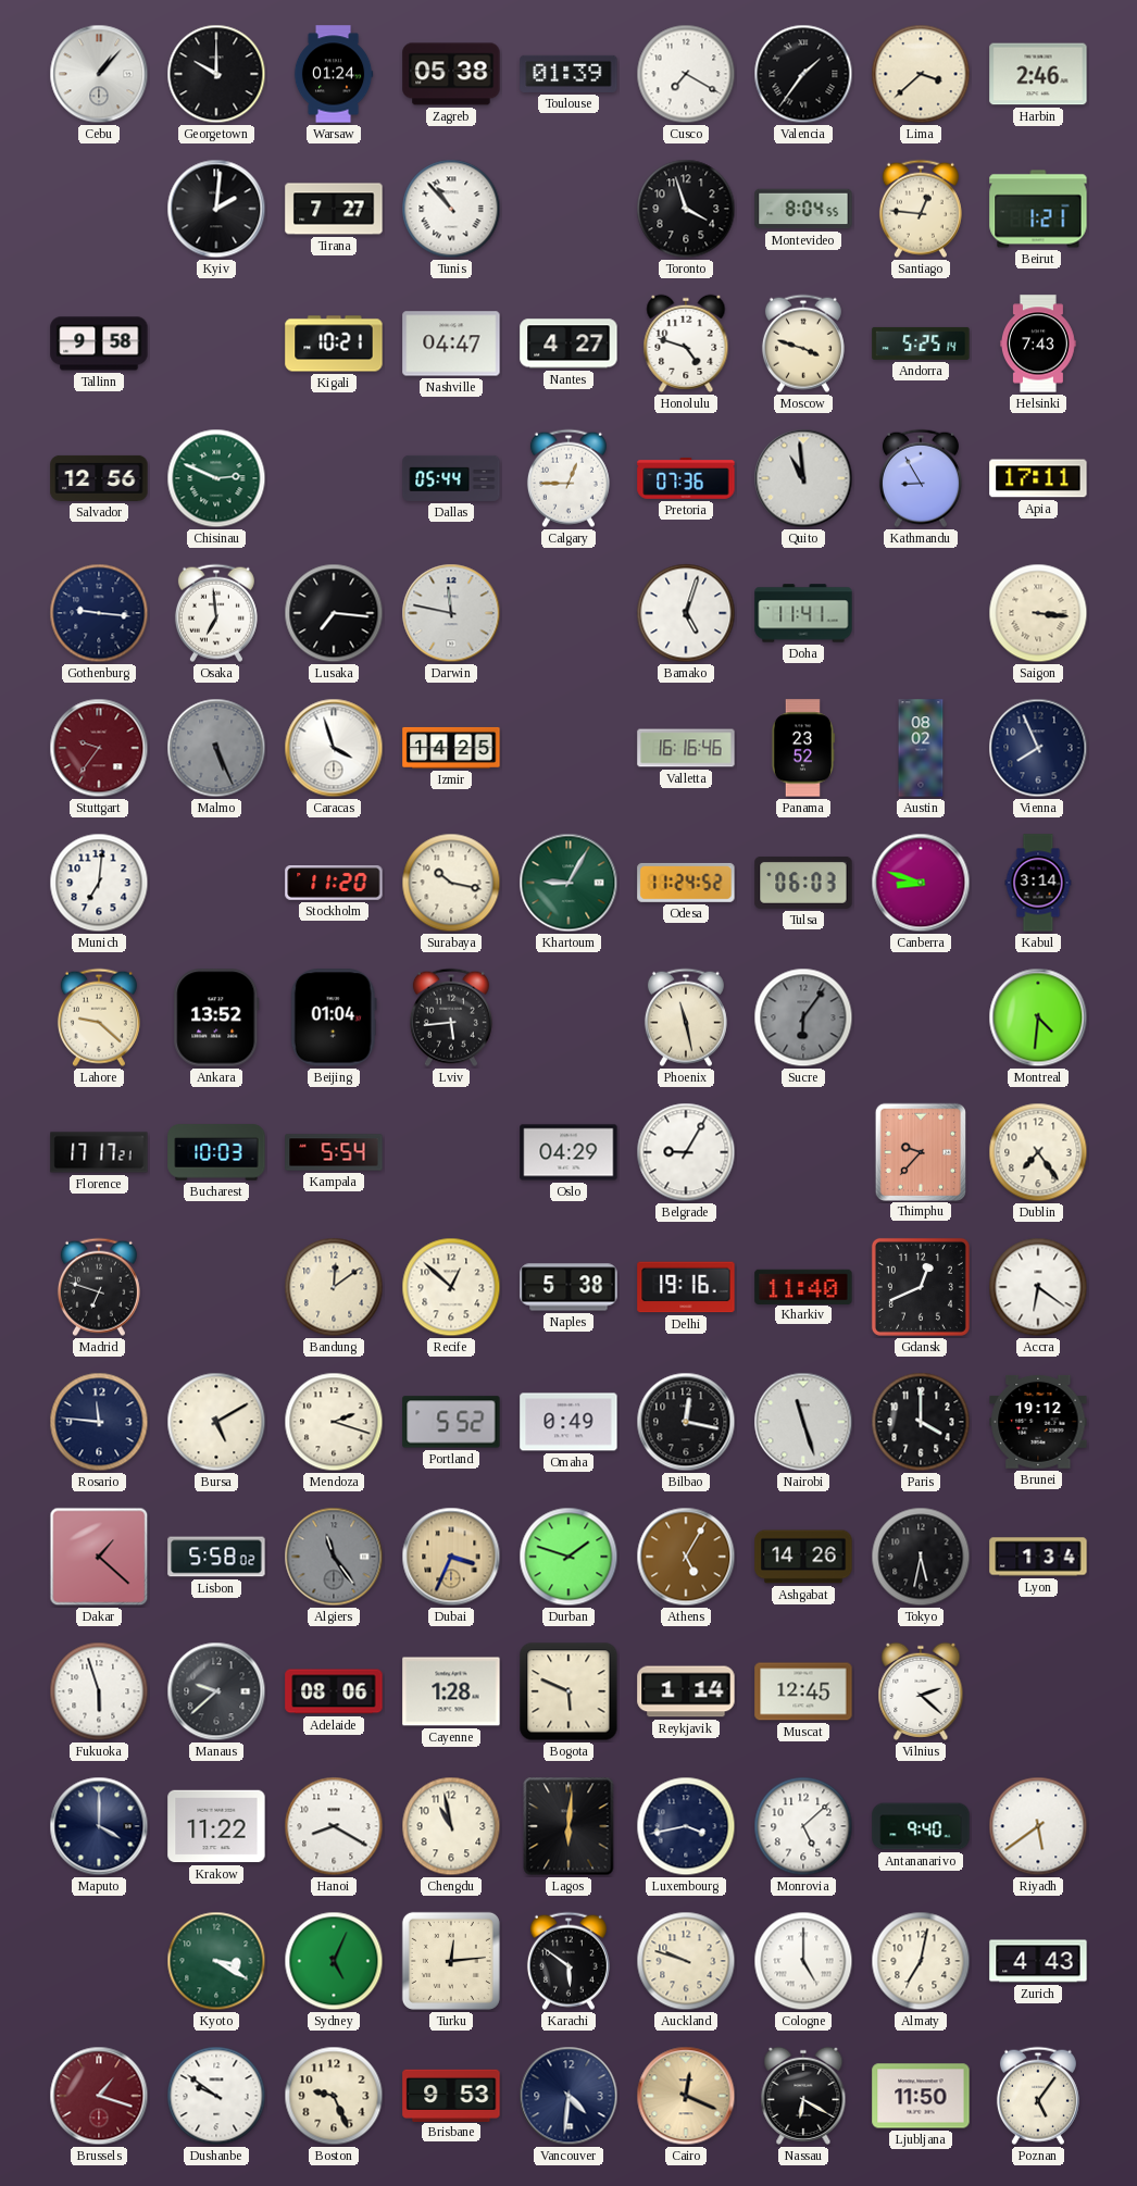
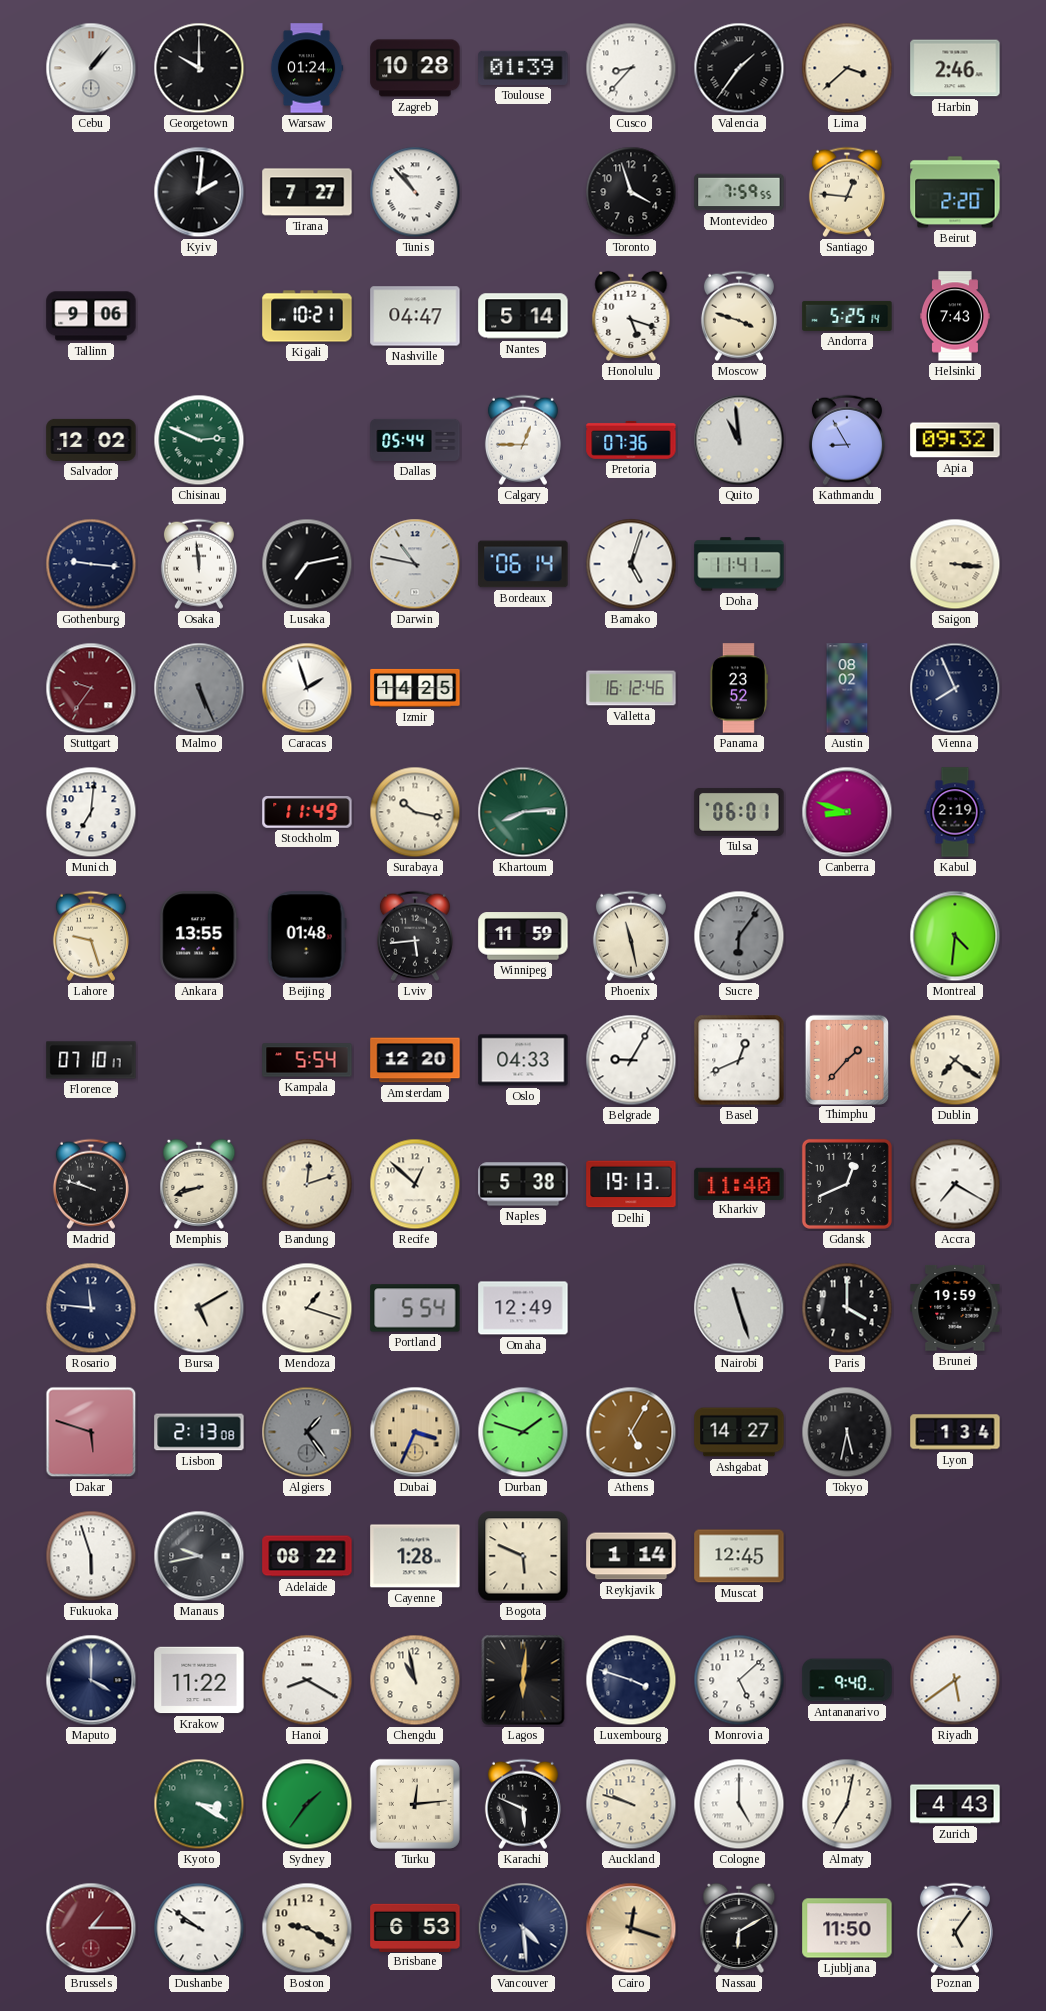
Zagreb: 05:38 -> 10:28
Cusco: 7:20 -> 8:37
Montevideo: 8:04 -> 7:59
Beirut: 1:21 -> 2:20
Tallinn: 9:58 -> 9:06
Nantes: 4:27 -> 5:14
Honolulu: 4:48 -> 5:18
Salvador: 12:56 -> 12:02
Apia: 17:11 -> 09:32
Osaka: 6:59 -> 11:59
Lusaka: 7:16 -> 7:13
Darwin: 11:47 -> 10:47
Bordeaux: none -> 06:14
Caracas: 3:57 -> 1:57
Valletta: 16:16 -> 16:12
Stockholm: 11:20 -> 11:49
Khartoum: 9:05 -> 8:14
Odesa: 11:24 -> none
Tulsa: 06:03 -> 06:01
Kabul: 3:14 -> 2:19
Lahore: 9:22 -> 9:27
Ankara: 13:52 -> 13:55
Beijing: 01:04 -> 01:48
Winnipeg: none -> 11:59
Florence: 17:17 -> 07:10
Bucharest: 10:03 -> none
Amsterdam: none -> 12:20
Oslo: 04:29 -> 04:33
Basel: none -> 12:41
Thimphu: 9:37 -> 1:37
Dublin: 7:24 -> 7:21
Madrid: 6:48 -> 9:48
Memphis: none -> 8:42
Bandung: 12:09 -> 12:12
Delhi: 19:16 -> 19:13
Accra: 6:21 -> 7:20
Mendoza: 2:18 -> 1:18
Portland: 5:52 -> 5:54
Omaha: 0:49 -> 12:49
Bilbao: 12:17 -> none
Brunei: 19:12 -> 19:59
Dakar: 1:22 -> 5:48
Lisbon: 5:58 -> 2:13
Algiers: 11:24 -> 1:24
Ashgabat: 14:26 -> 14:27
Manaus: 9:38 -> 9:43
Adelaide: 08:06 -> 08:22
Vilnius: 2:22 -> none
Luxembourg: 3:43 -> 3:48
Sydney: 5:04 -> 1:36
Karachi: 5:51 -> 5:49
Brussels: 1:18 -> 1:15
Boston: 9:26 -> 9:20
Brisbane: 9:53 -> 6:53
Vancouver: 4:31 -> 4:29
Cairo: 12:19 -> 12:18
Nassau: 6:20 -> 6:10
